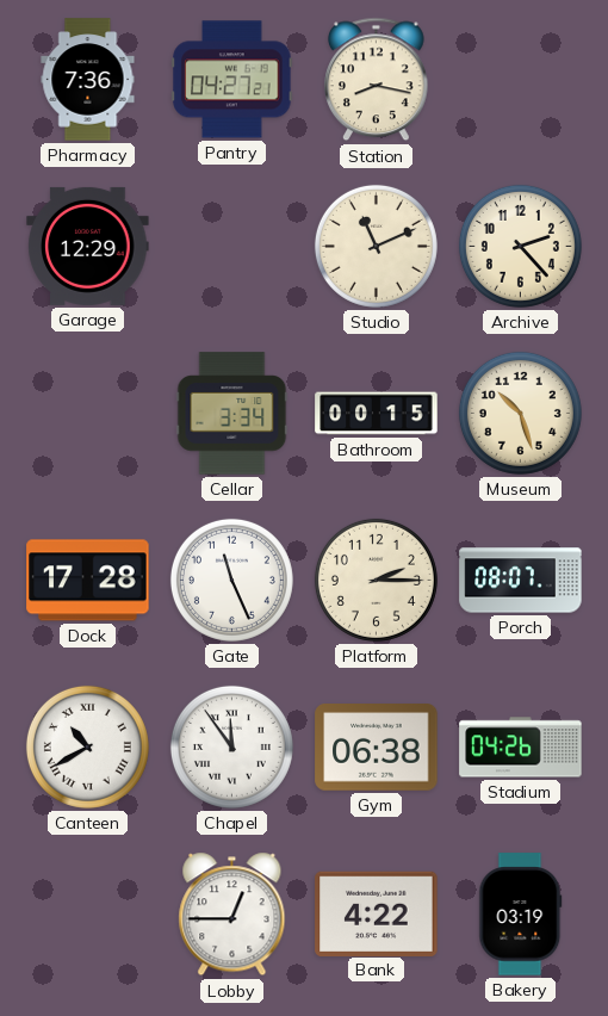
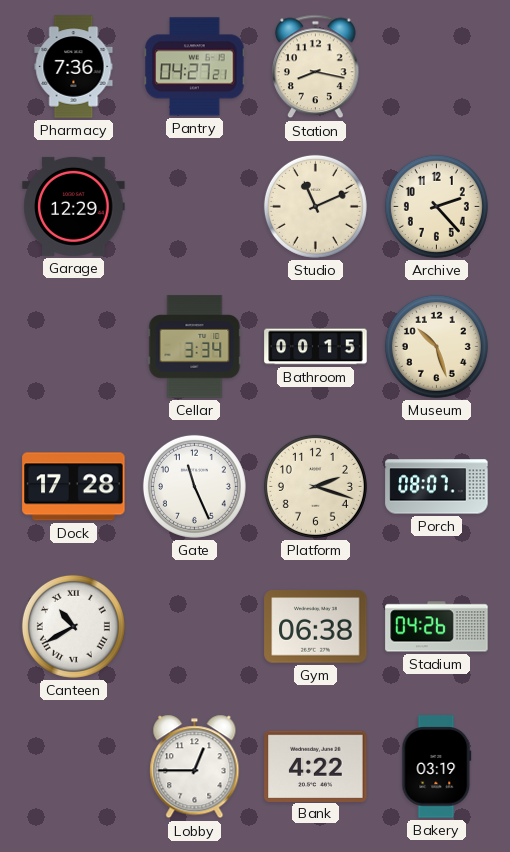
Platform: 2:15 -> 2:18
Chapel: 11:54 -> none
